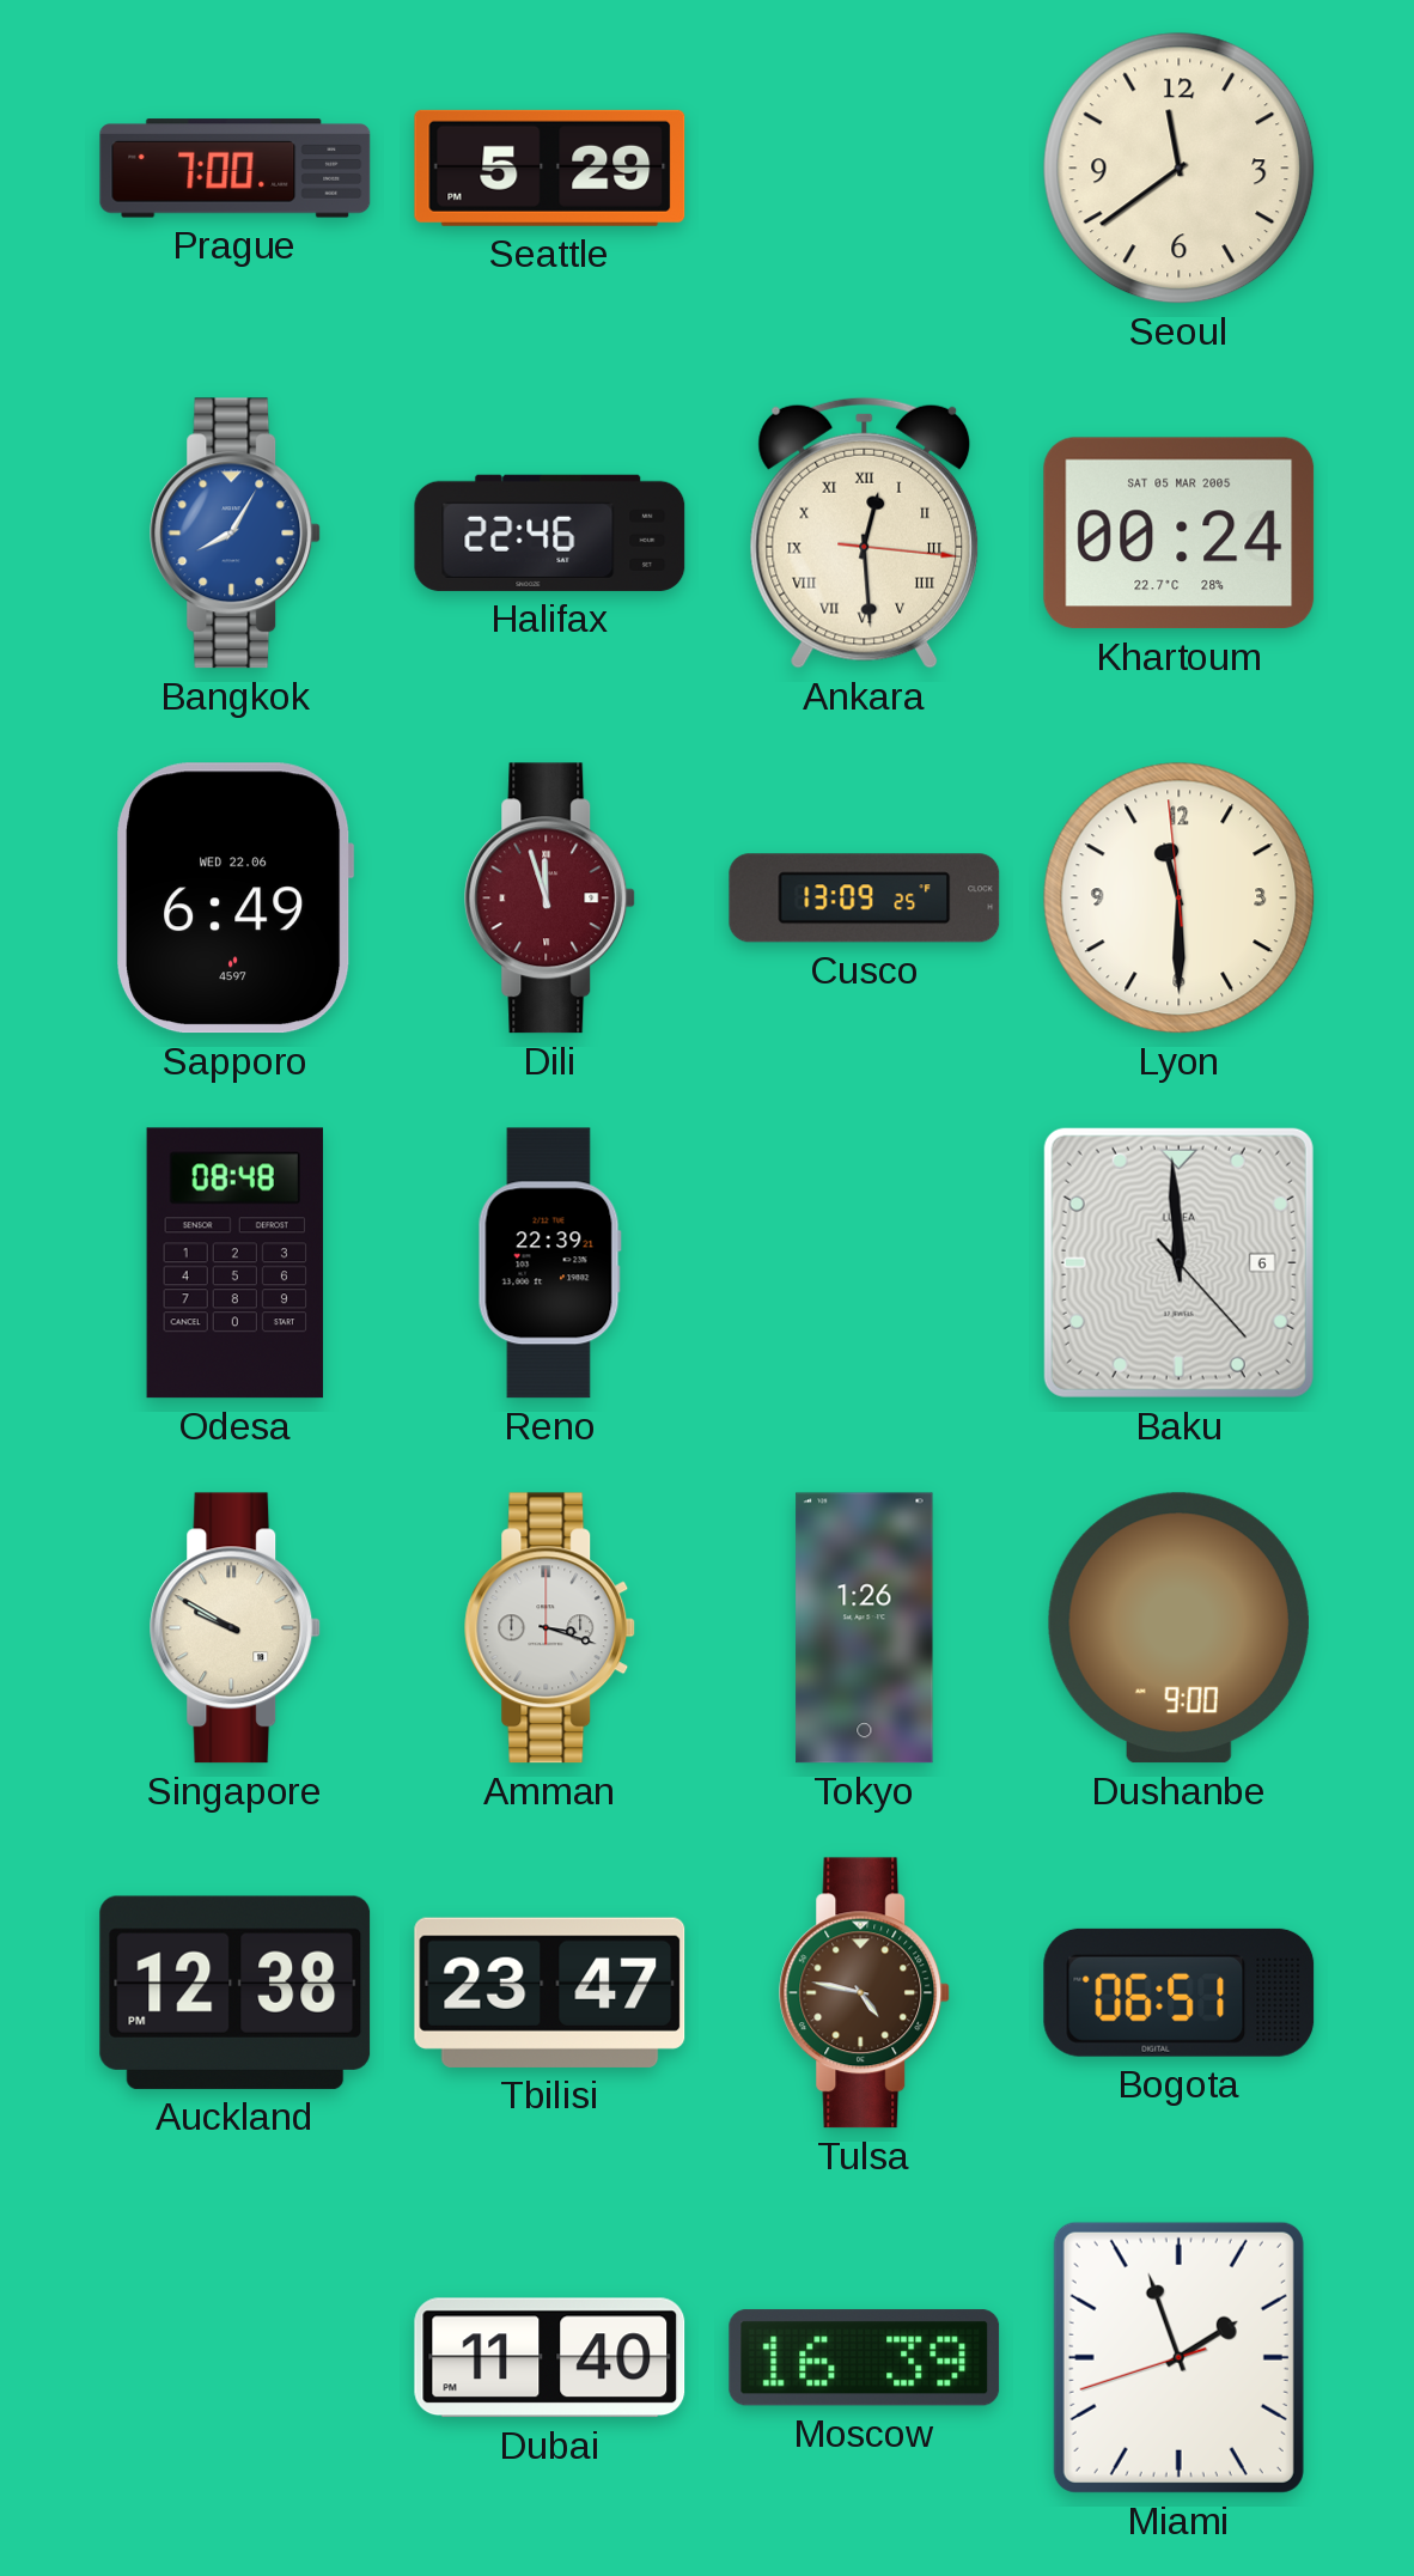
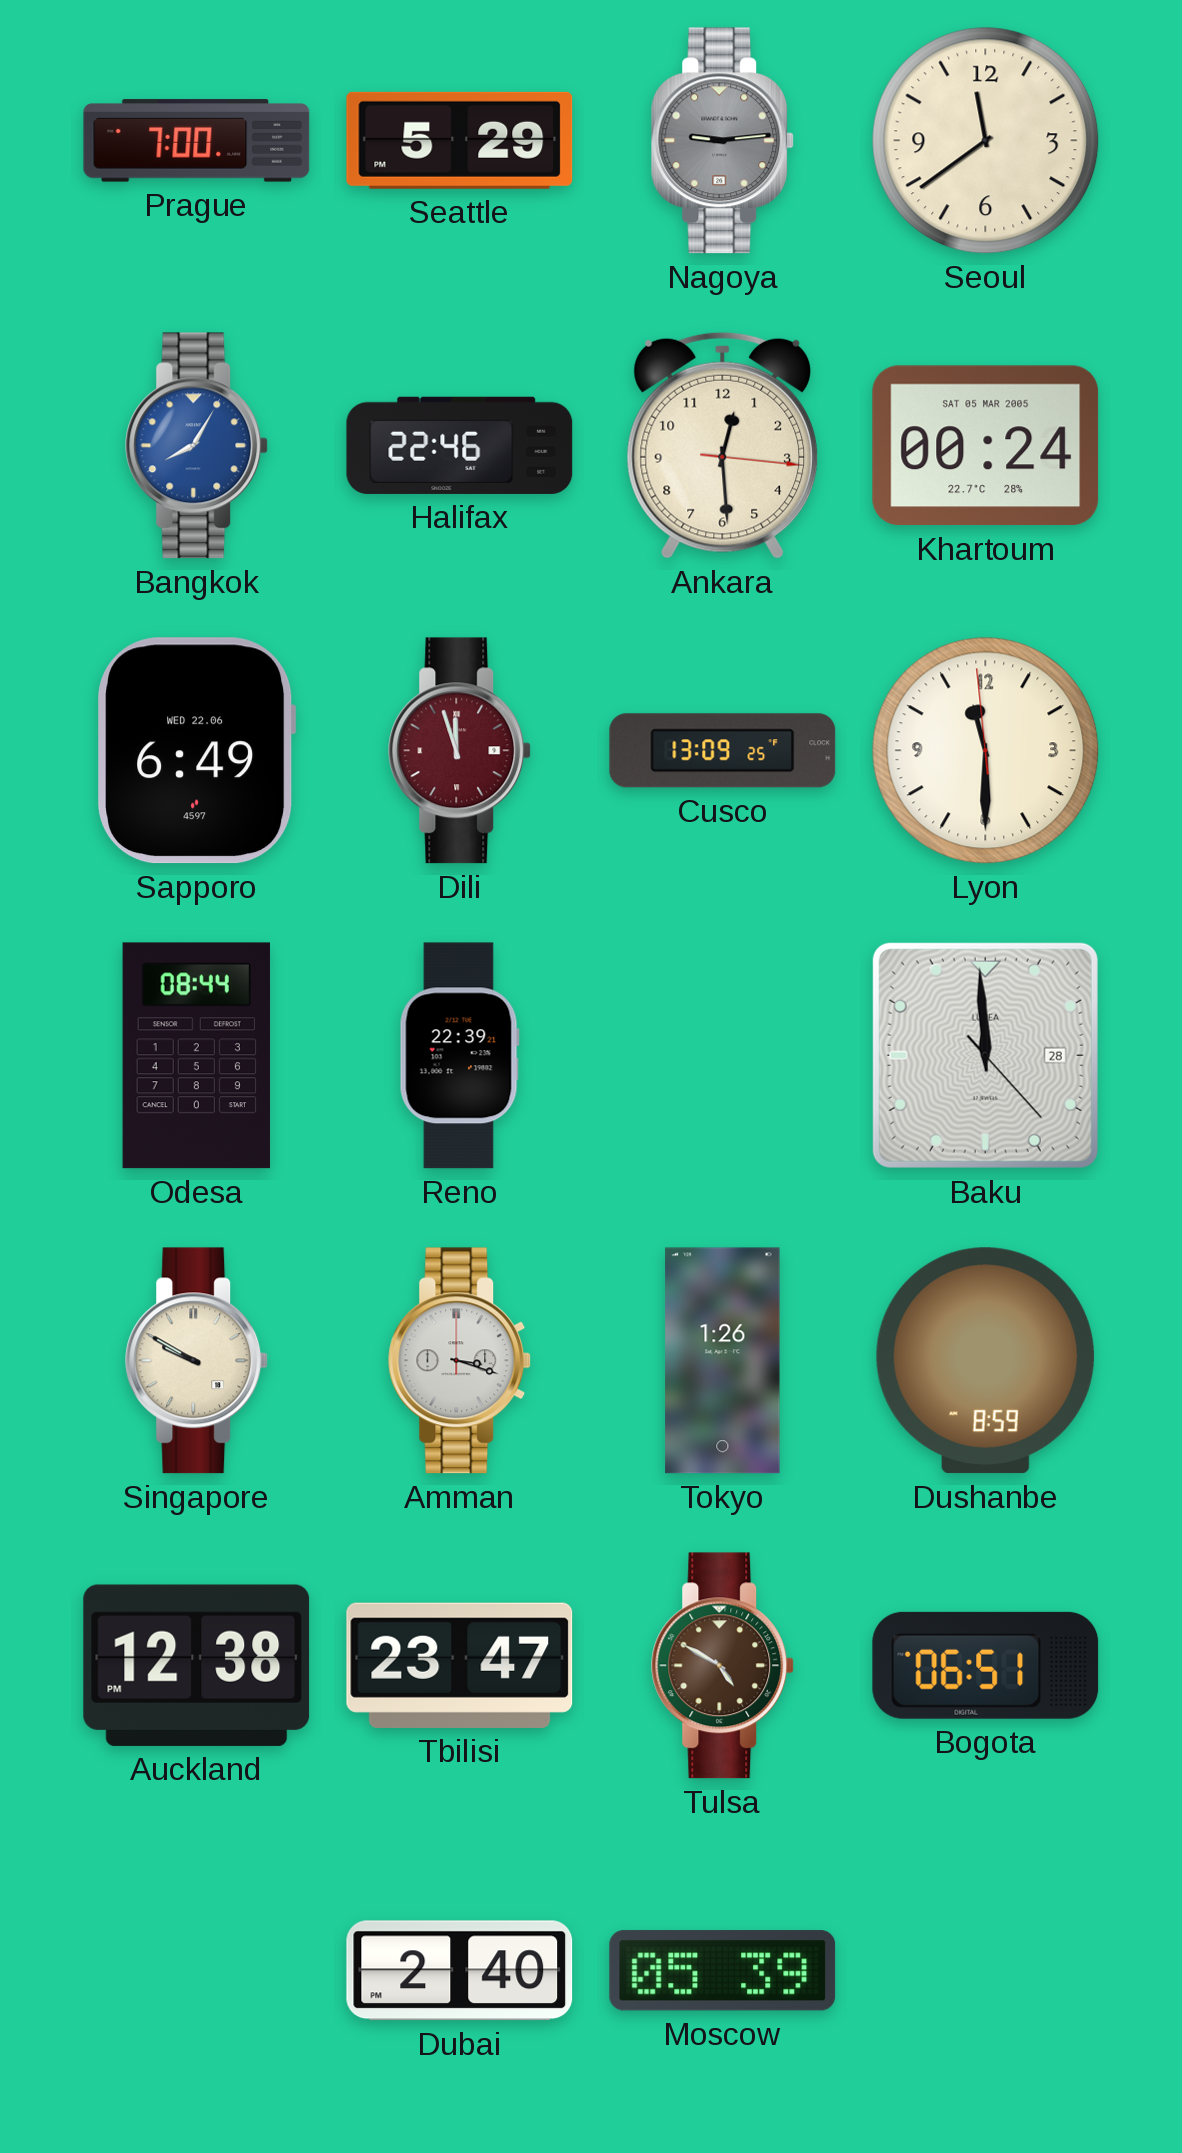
Nagoya: none -> 9:14
Ankara numerals: Roman -> Arabic
Odesa: 08:48 -> 08:44
Baku date: 6 -> 28
Dushanbe: 9:00 -> 8:59
Tulsa: 4:47 -> 4:50
Dubai: 11:40 -> 2:40
Moscow: 16:39 -> 05:39
Miami: 1:56 -> none
